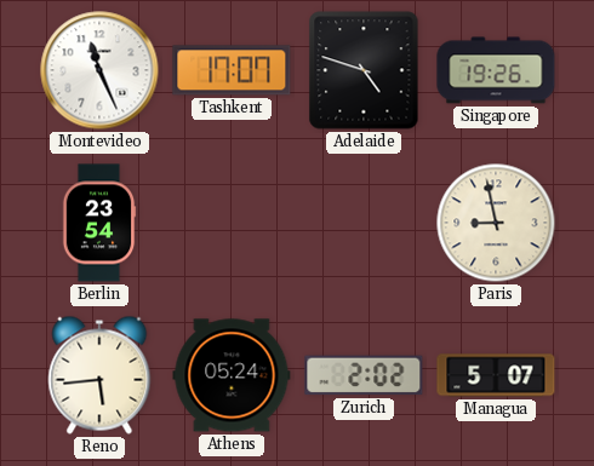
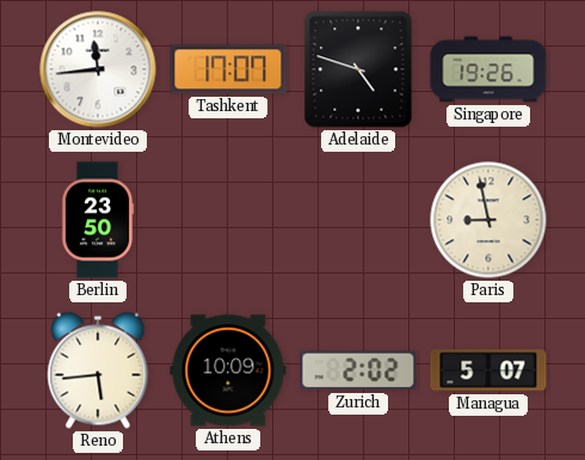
Montevideo: 11:26 -> 11:44
Berlin: 23:54 -> 23:50
Athens: 05:24 -> 10:09
